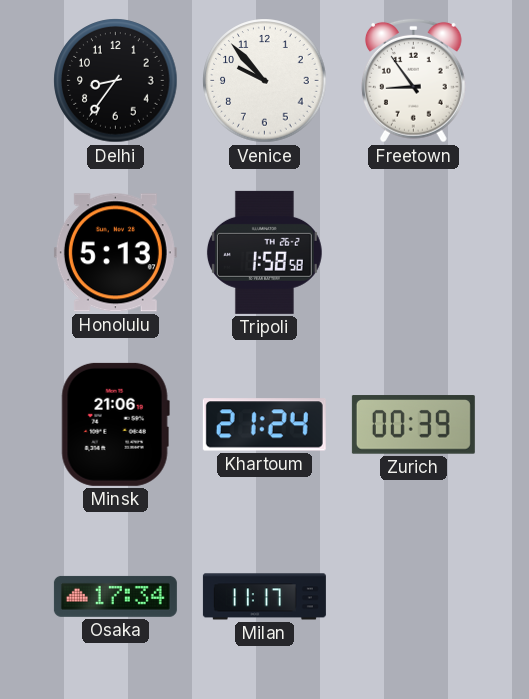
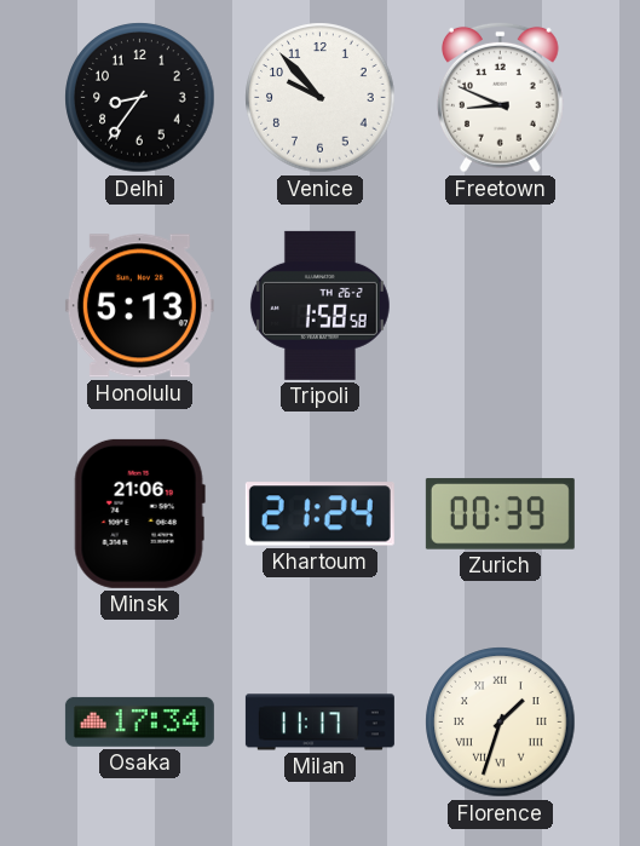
Freetown: 8:54 -> 8:49
Florence: none -> 1:33
